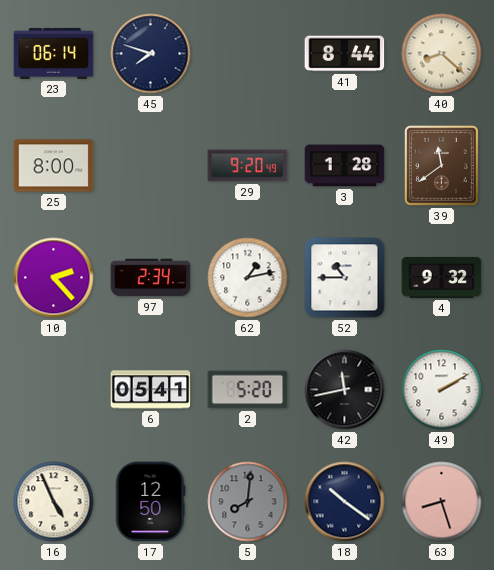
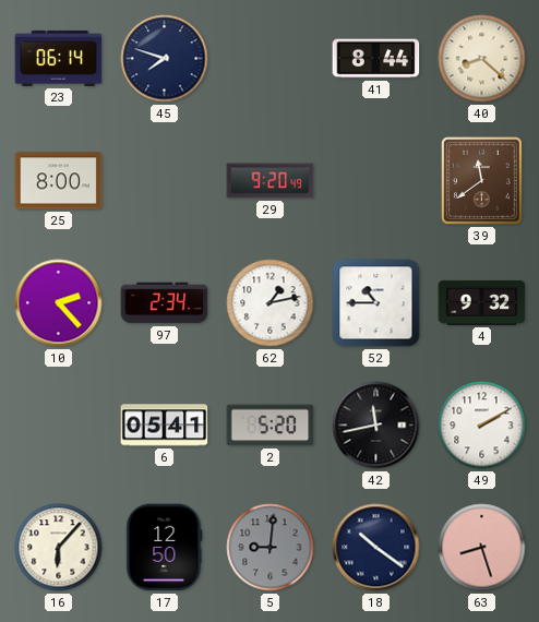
3: 1:28 -> none
16: 4:56 -> 6:07
5: 8:01 -> 9:01
